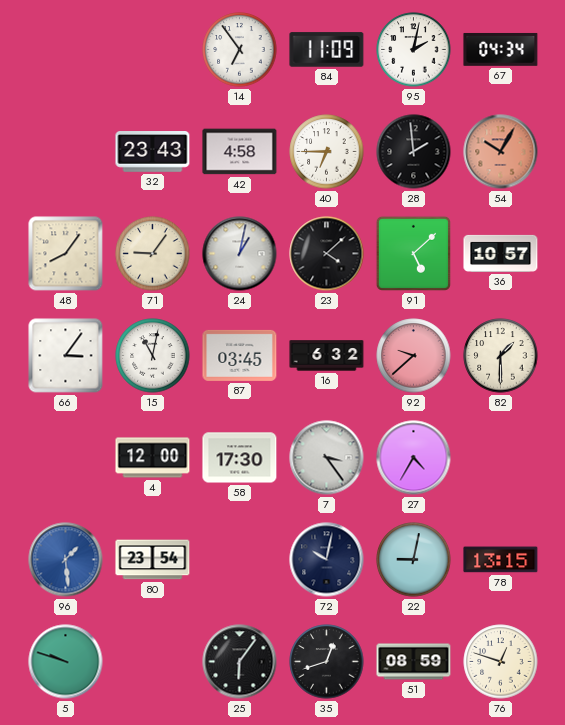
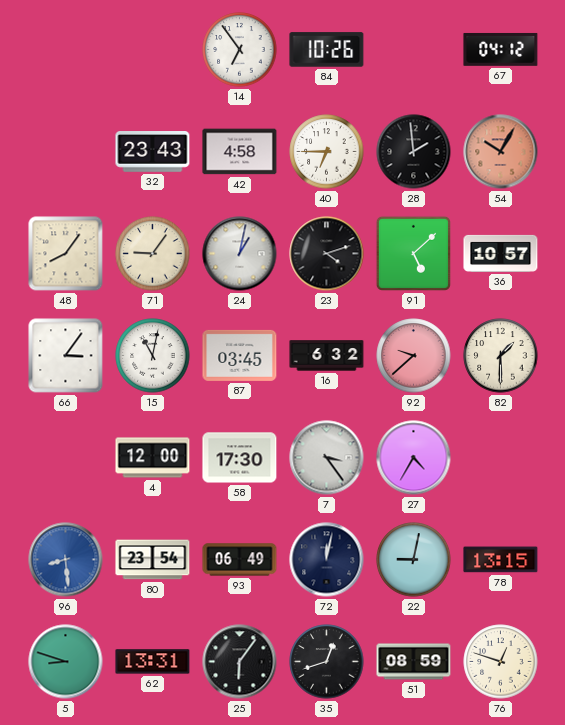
84: 11:09 -> 10:26
95: 2:02 -> none
67: 04:34 -> 04:12
23: 4:08 -> 4:12
96: 1:29 -> 8:29
93: none -> 06:49
72: 10:02 -> 12:02
5: 9:48 -> 8:48
62: none -> 13:31
